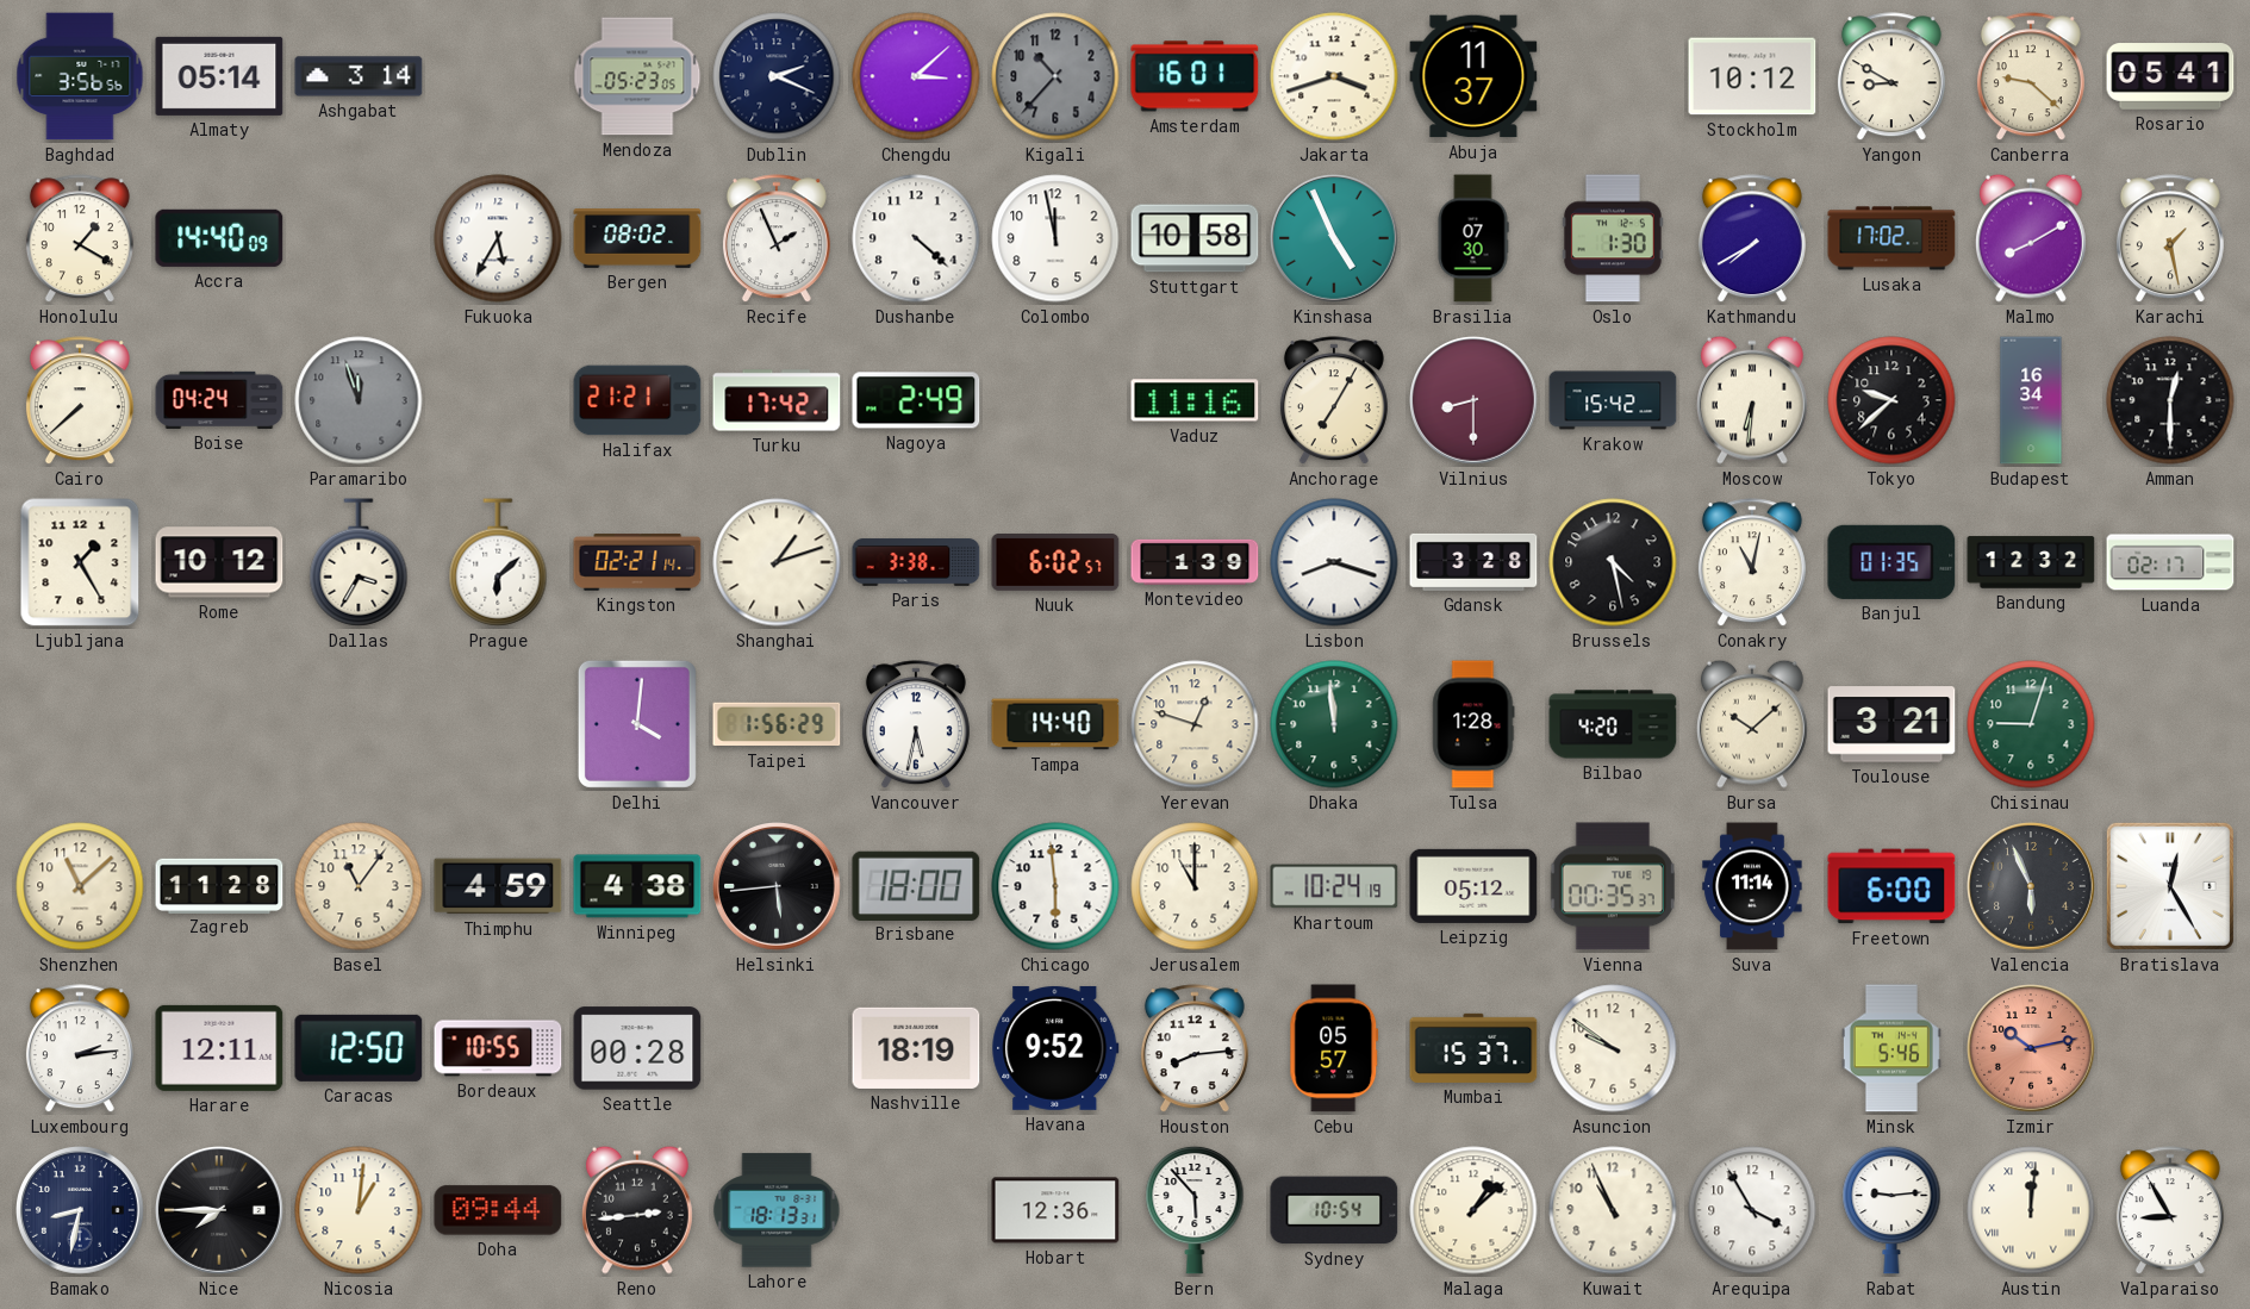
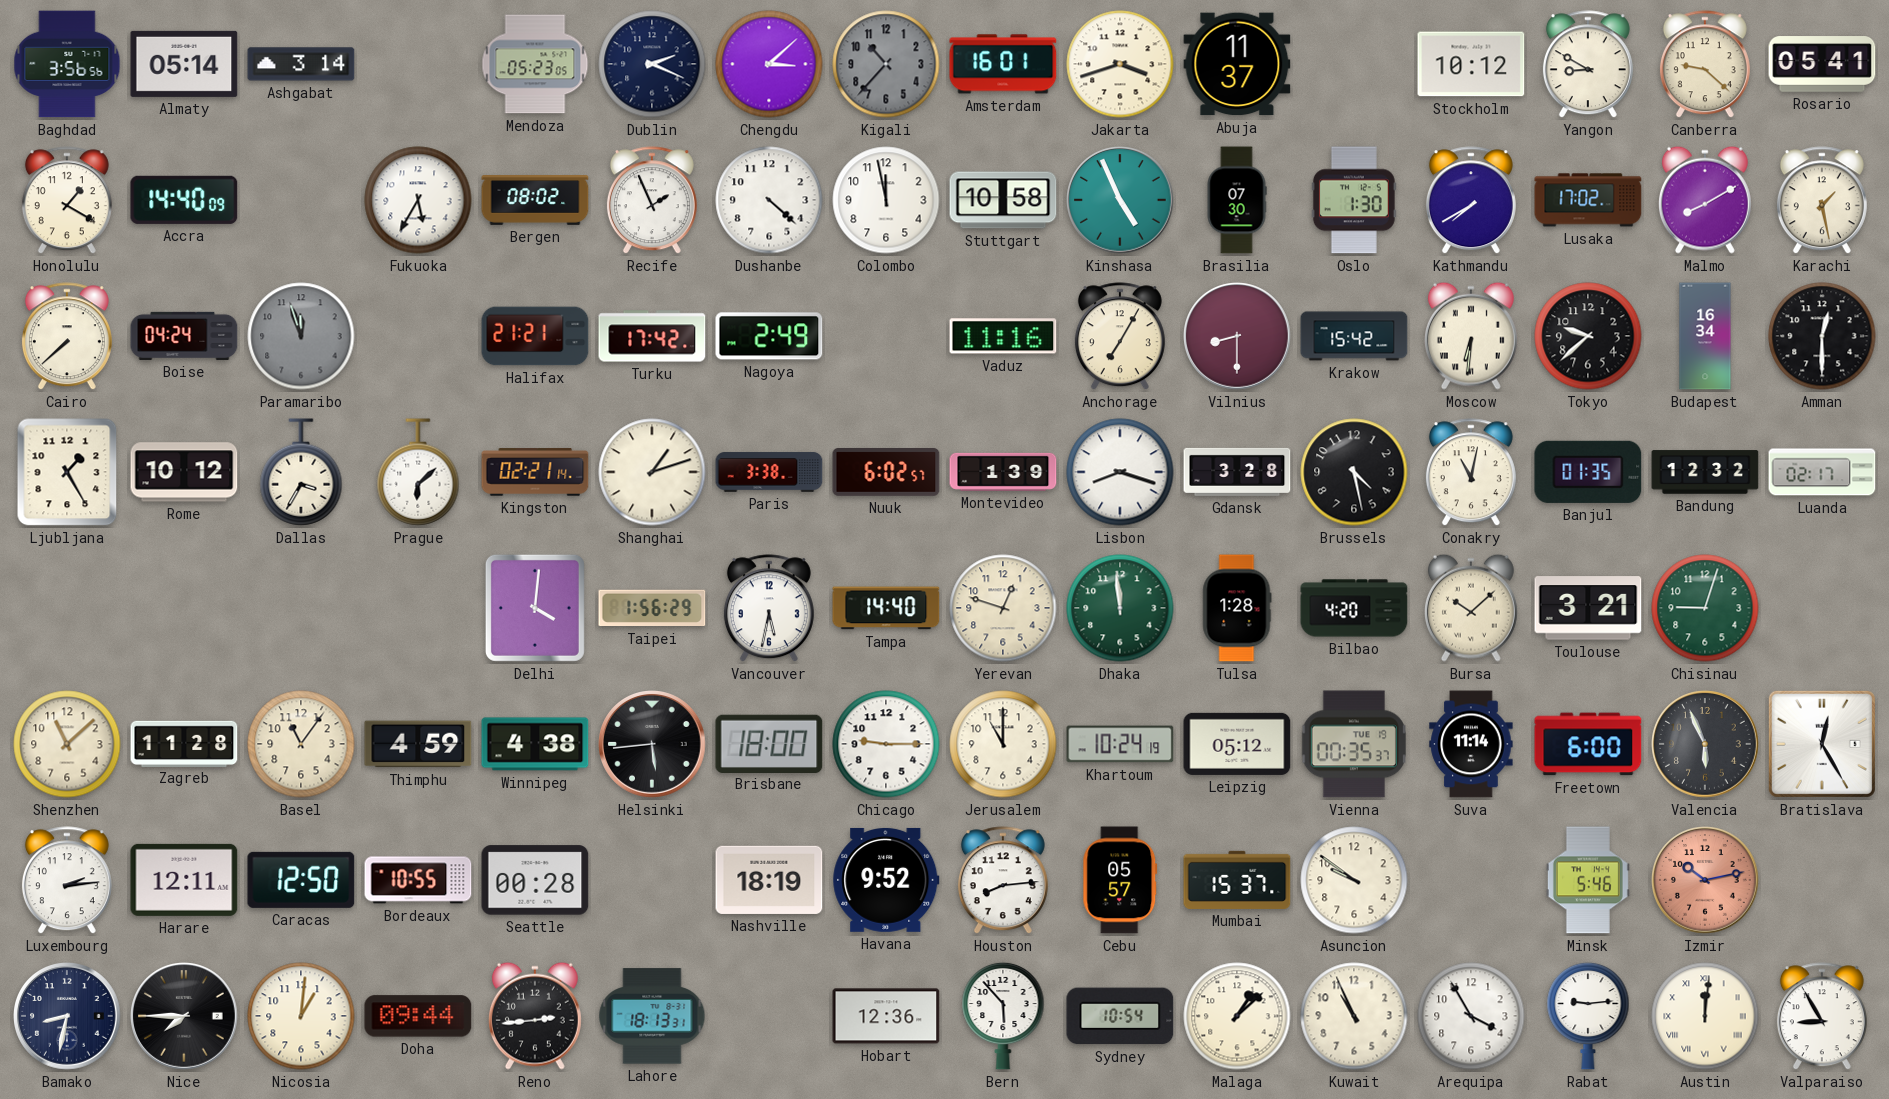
Chicago: 5:59 -> 9:15
